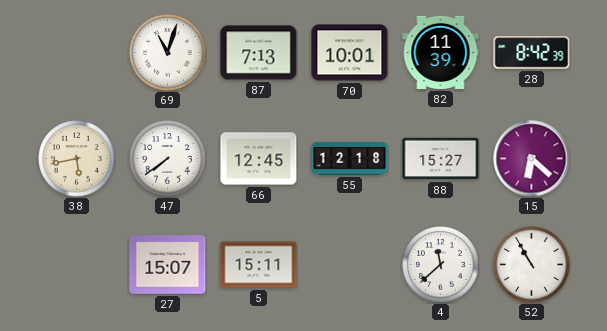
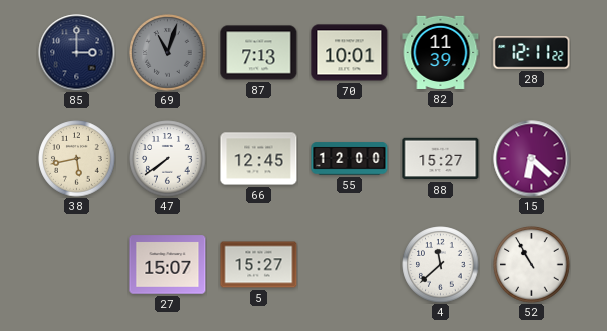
85: none -> 3:00
69 dial: white -> grey
28: 8:42 -> 12:11
55: 12:18 -> 12:00
5: 15:11 -> 15:27
